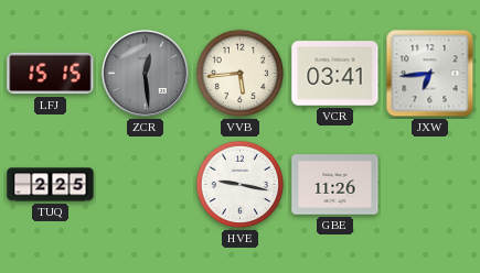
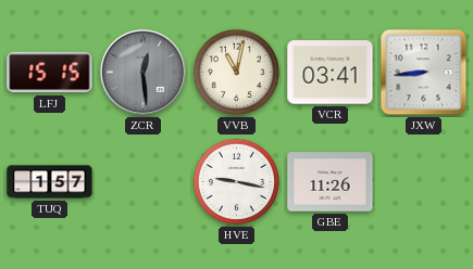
VVB: 5:44 -> 11:02
JXW: 6:44 -> 8:44
TUQ: 2:25 -> 1:57
